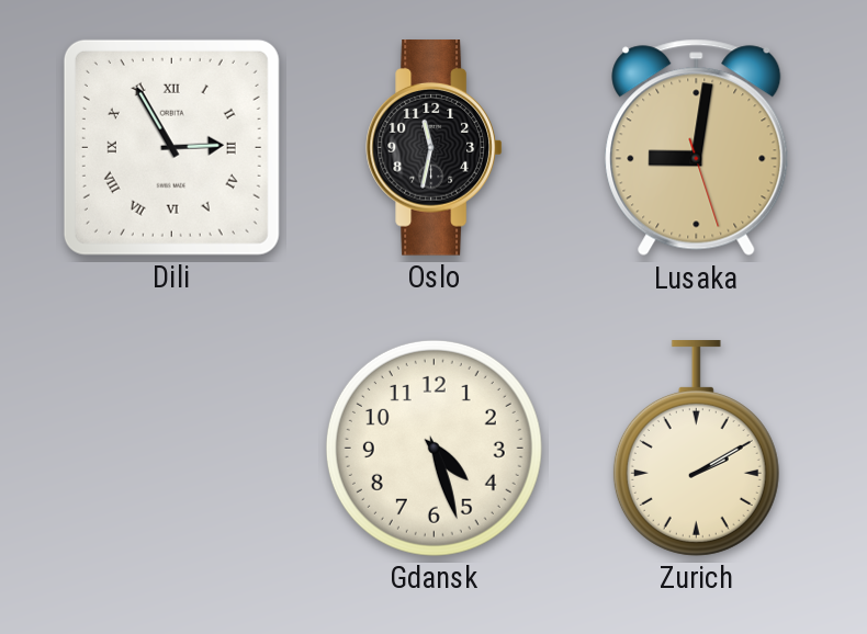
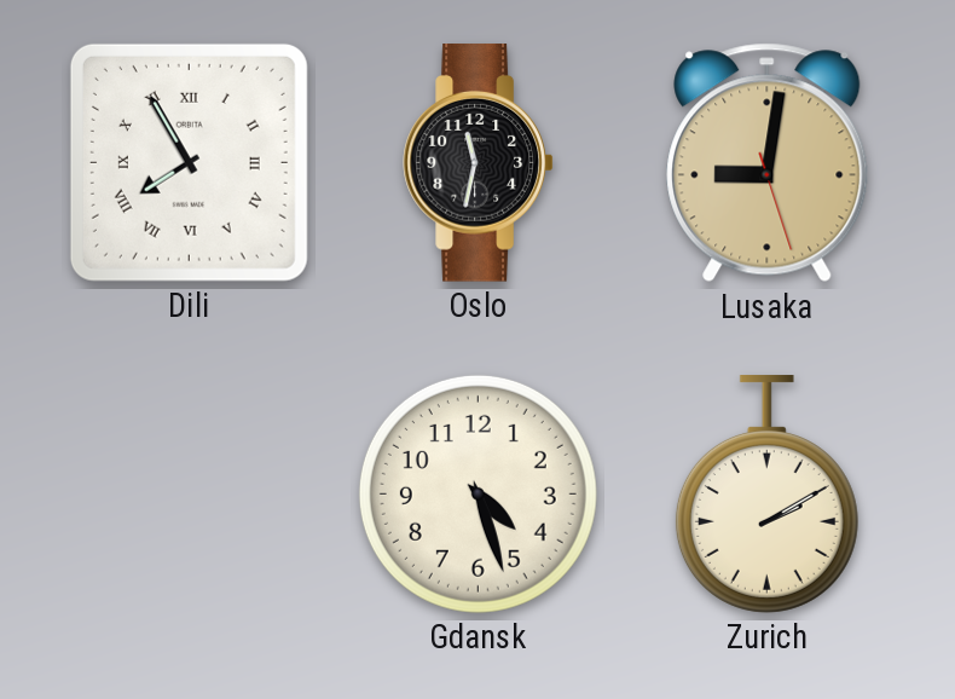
Dili: 2:55 -> 7:55
